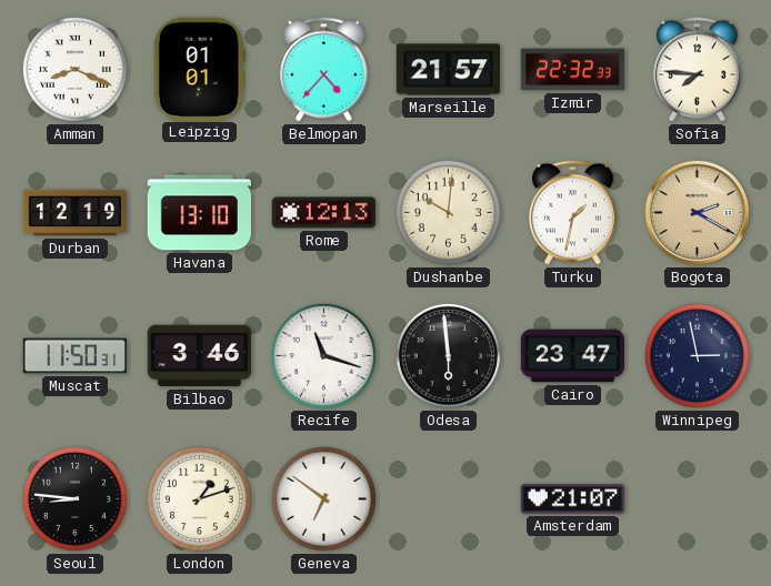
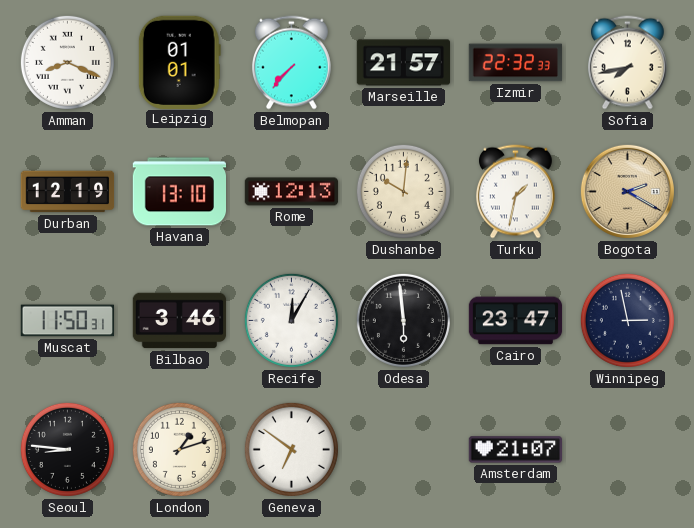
Belmopan: 4:37 -> 7:37
Sofia: 7:46 -> 7:43
Recife: 11:18 -> 12:05
